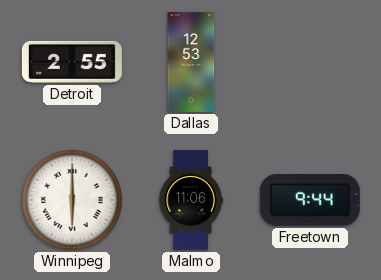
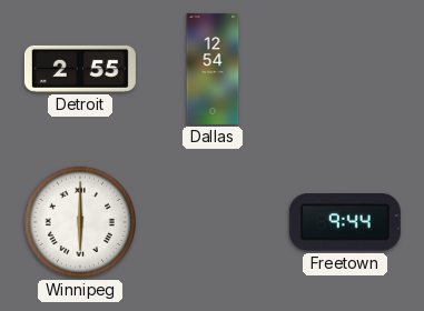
Dallas: 12:53 -> 12:54
Malmo: 11:06 -> none
